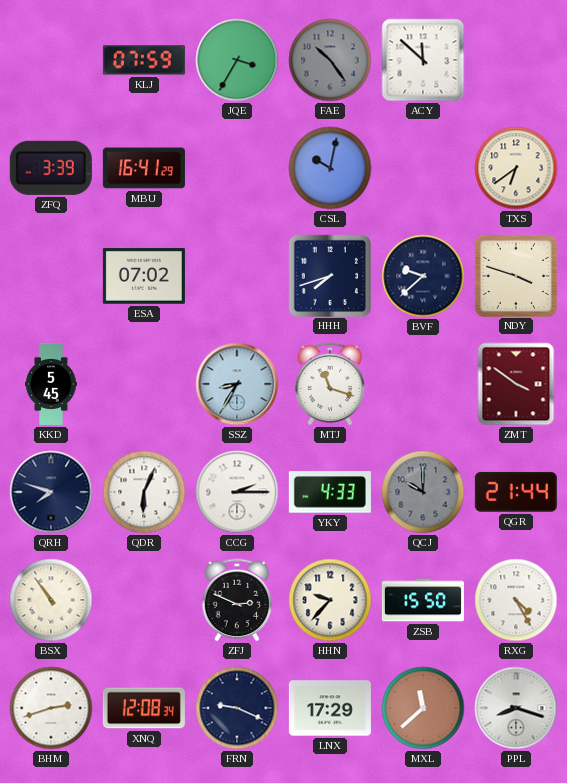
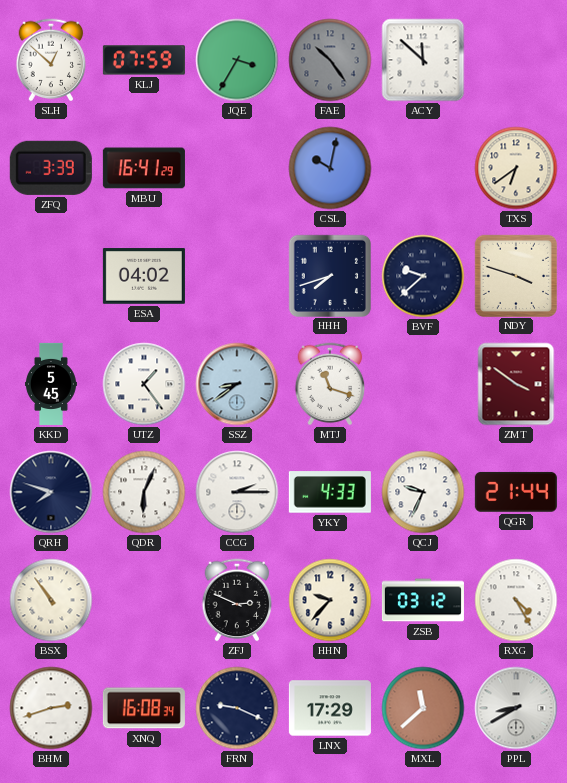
SLH: none -> 12:52
ESA: 07:02 -> 04:02
UTZ: none -> 1:24
SSZ: 8:35 -> 8:39
QCJ: 10:00 -> 9:34
QCJ dial: grey -> white
ZSB: 15:50 -> 03:12
XNQ: 12:08 -> 16:08
PPL: 8:18 -> 8:40
